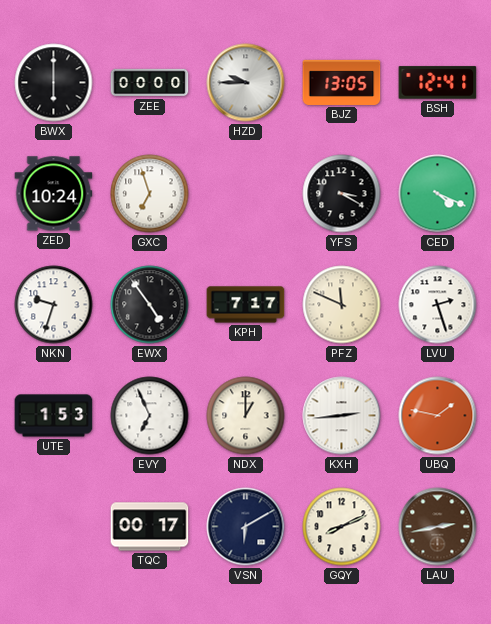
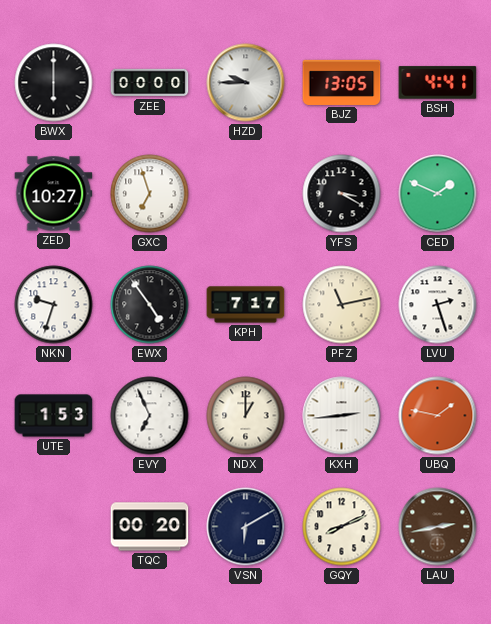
BSH: 12:41 -> 4:41
ZED: 10:24 -> 10:27
CED: 4:19 -> 1:49
PFZ: 11:49 -> 11:13
TQC: 00:17 -> 00:20
